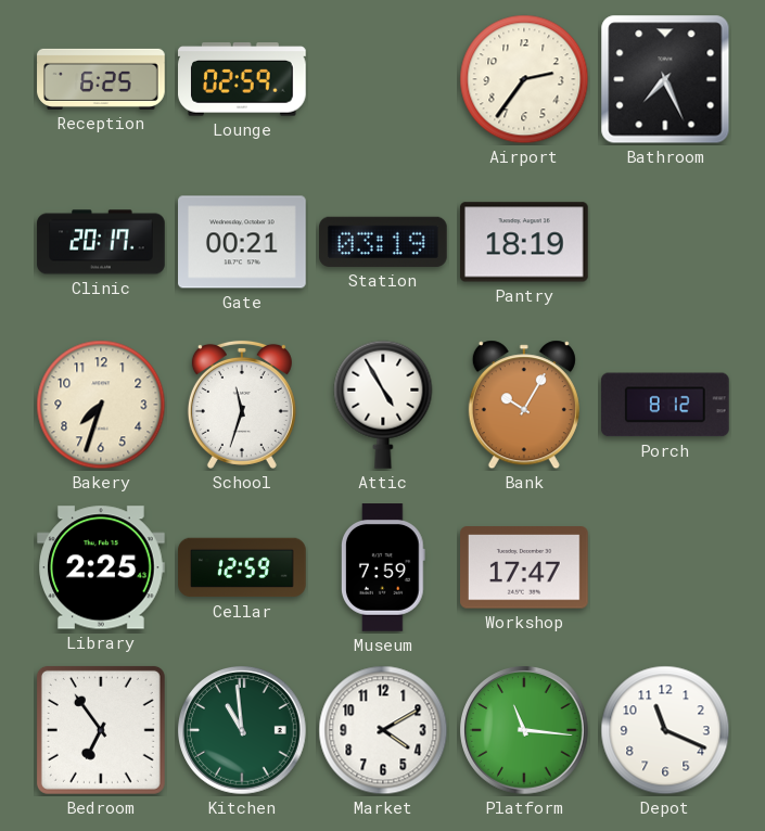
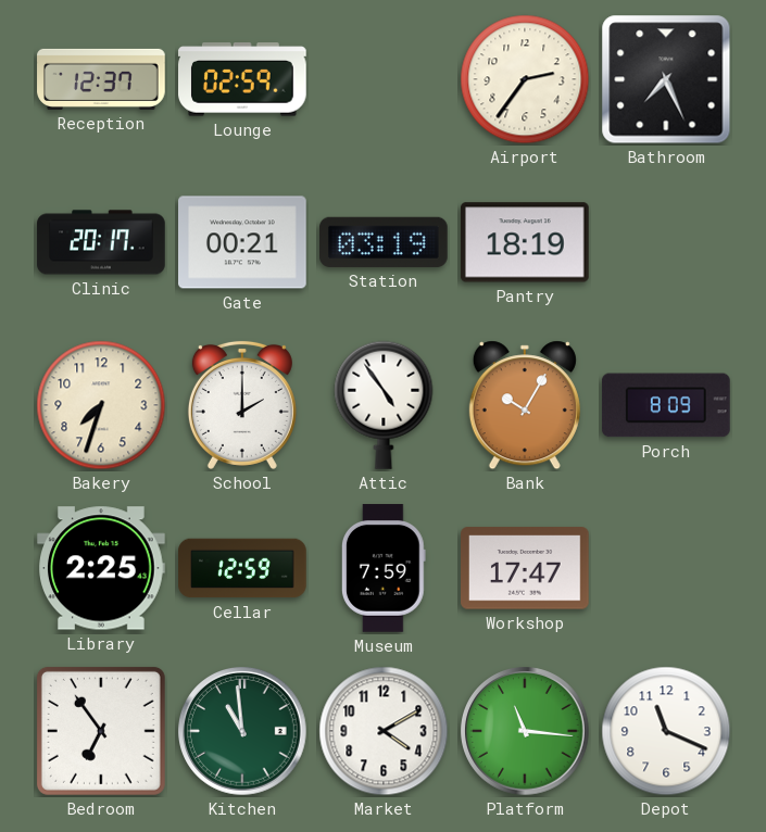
Reception: 6:25 -> 12:37
School: 11:33 -> 2:00
Attic: 4:55 -> 4:54
Porch: 8:12 -> 8:09
